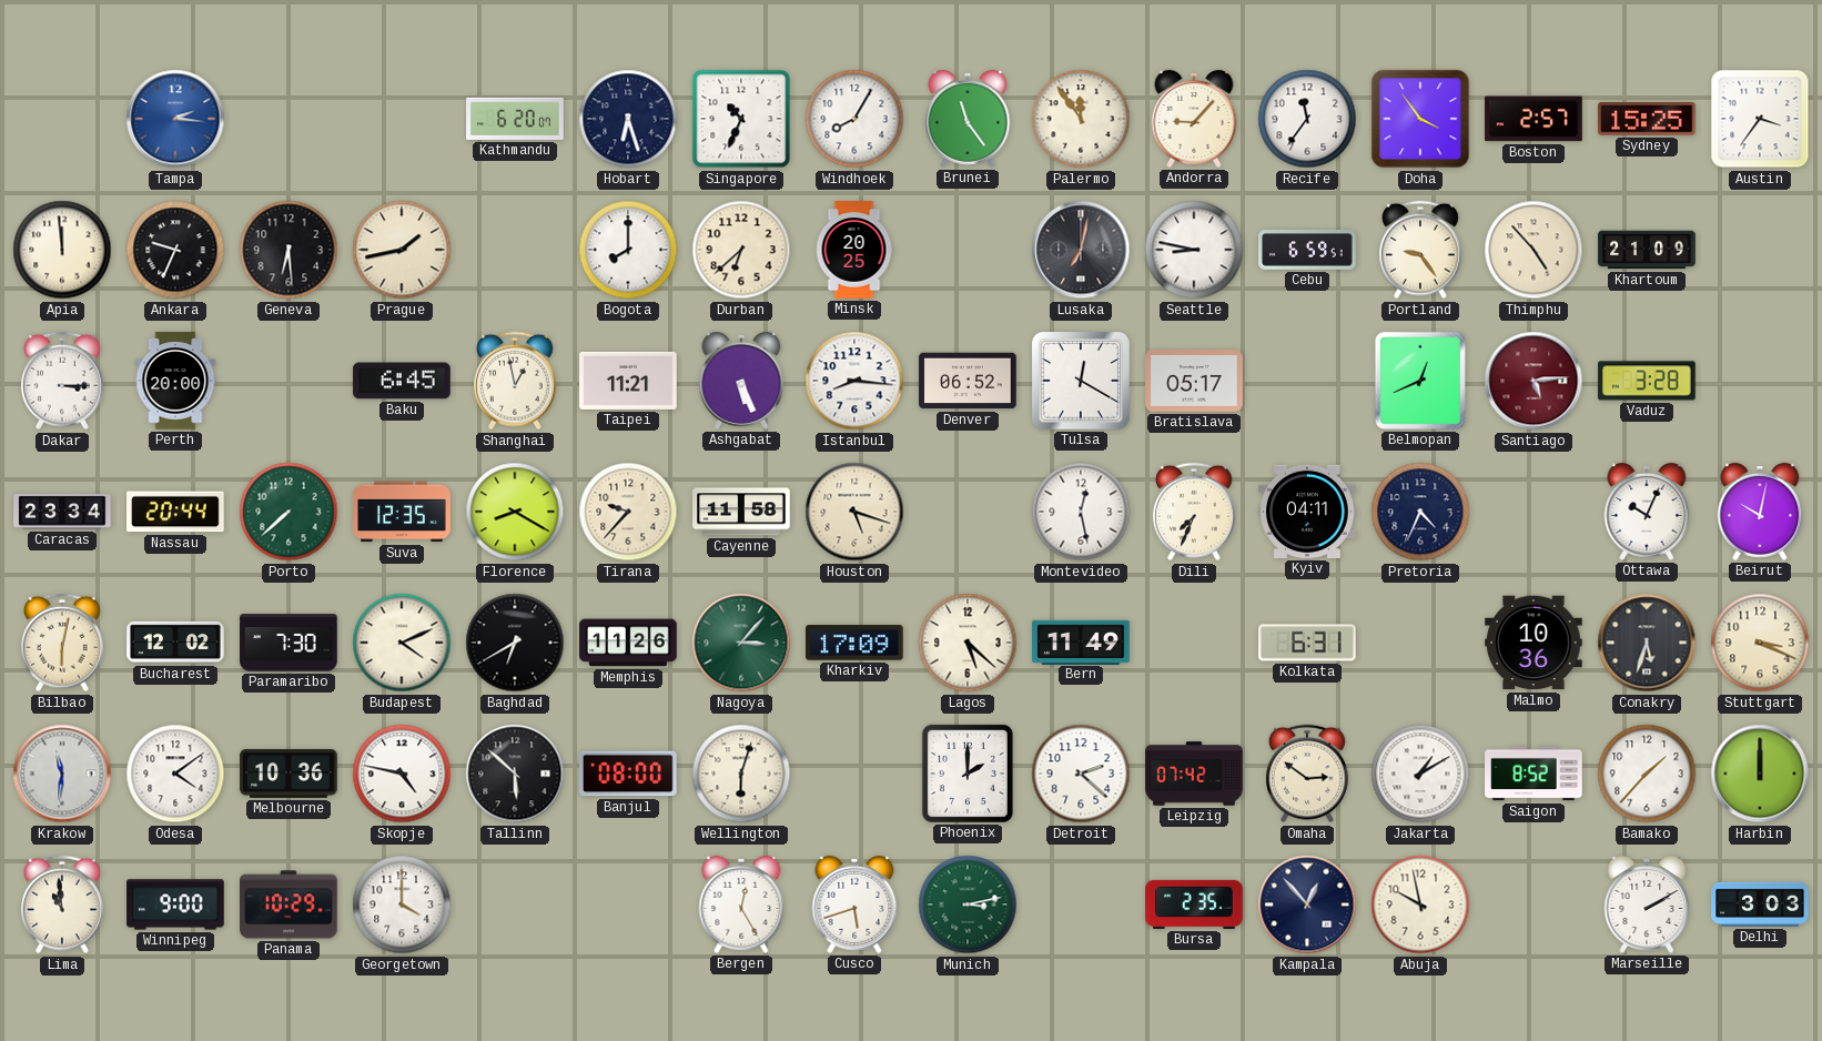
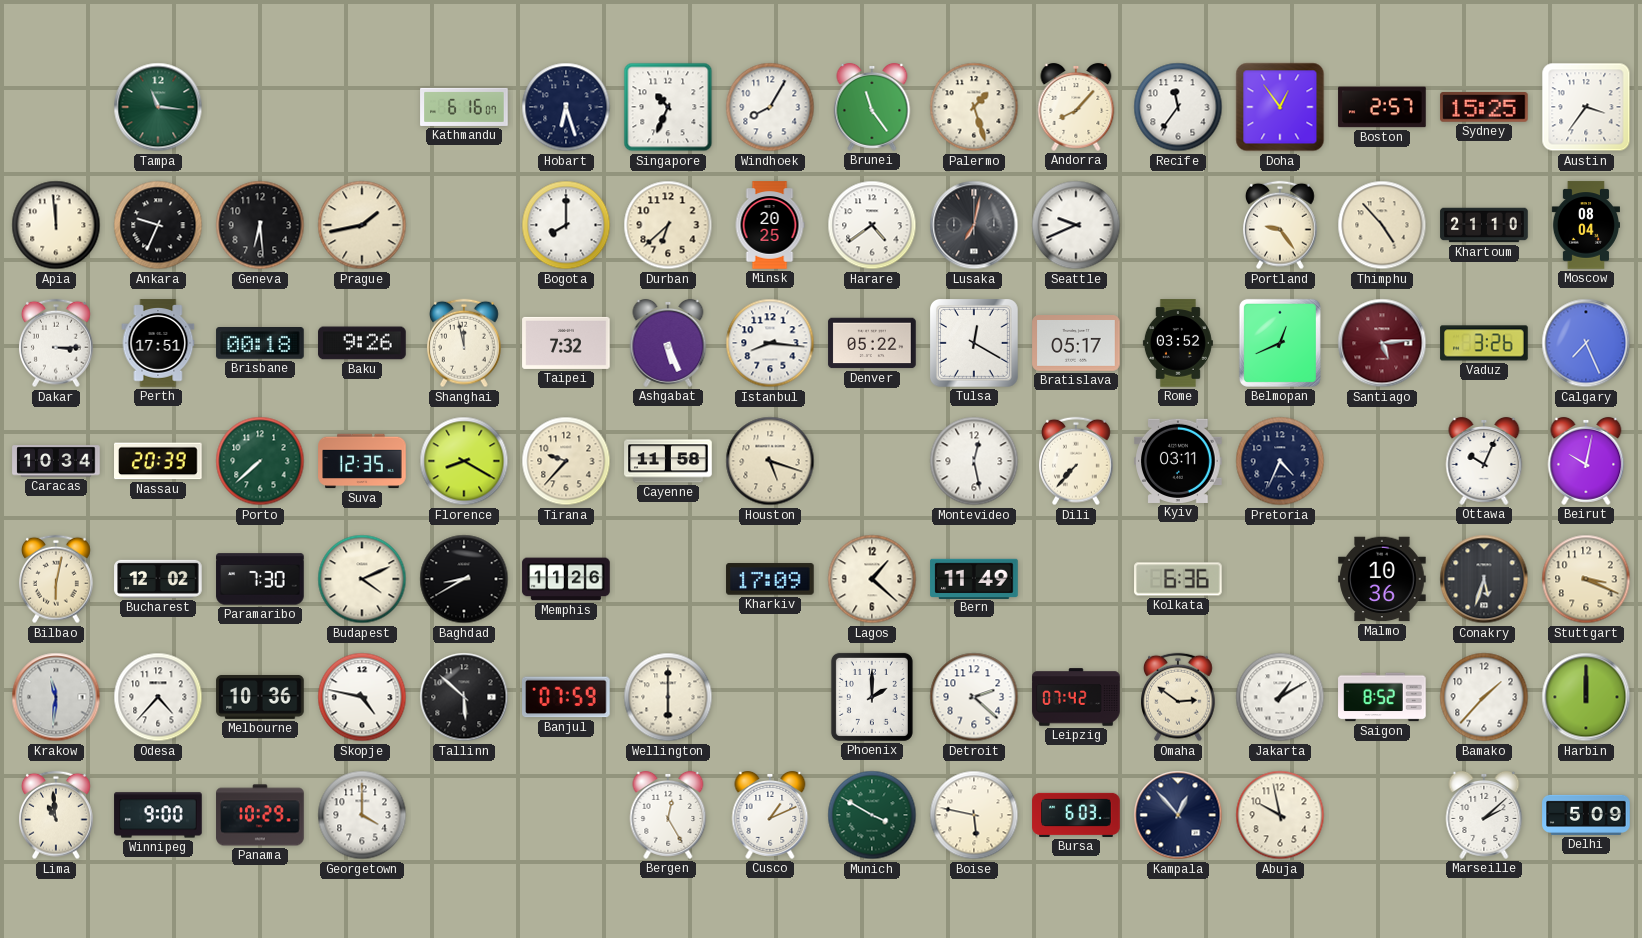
Tampa: 2:16 -> 11:16
Tampa dial: blue -> green
Kathmandu: 6:20 -> 6:16
Palermo: 11:54 -> 1:27
Andorra: 9:07 -> 8:07
Doha: 3:54 -> 12:54
Harare: none -> 4:39
Seattle: 8:47 -> 9:41
Cebu: 6:59 -> none
Khartoum: 21:09 -> 21:10
Moscow: none -> 08:04
Perth: 20:00 -> 17:51
Brisbane: none -> 00:18
Baku: 6:45 -> 9:26
Shanghai: 12:58 -> 11:58
Taipei: 11:21 -> 7:32
Denver: 06:52 -> 05:22
Rome: none -> 03:52
Vaduz: 3:28 -> 3:26
Calgary: none -> 7:26
Caracas: 23:34 -> 10:34
Nassau: 20:44 -> 20:39
Dili: 7:34 -> 7:37
Kyiv: 04:11 -> 03:11
Baghdad: 6:40 -> 8:40
Nagoya: 3:07 -> none
Lagos: 5:22 -> 1:22
Kolkata: 6:31 -> 6:36
Odesa: 4:09 -> 4:37
Banjul: 08:00 -> 07:59
Wellington: 6:03 -> 6:00
Cusco: 5:42 -> 1:11
Munich: 3:13 -> 3:50
Boise: none -> 5:47
Bursa: 2:35 -> 6:03
Marseille: 2:10 -> 2:08
Delhi: 3:03 -> 5:09
